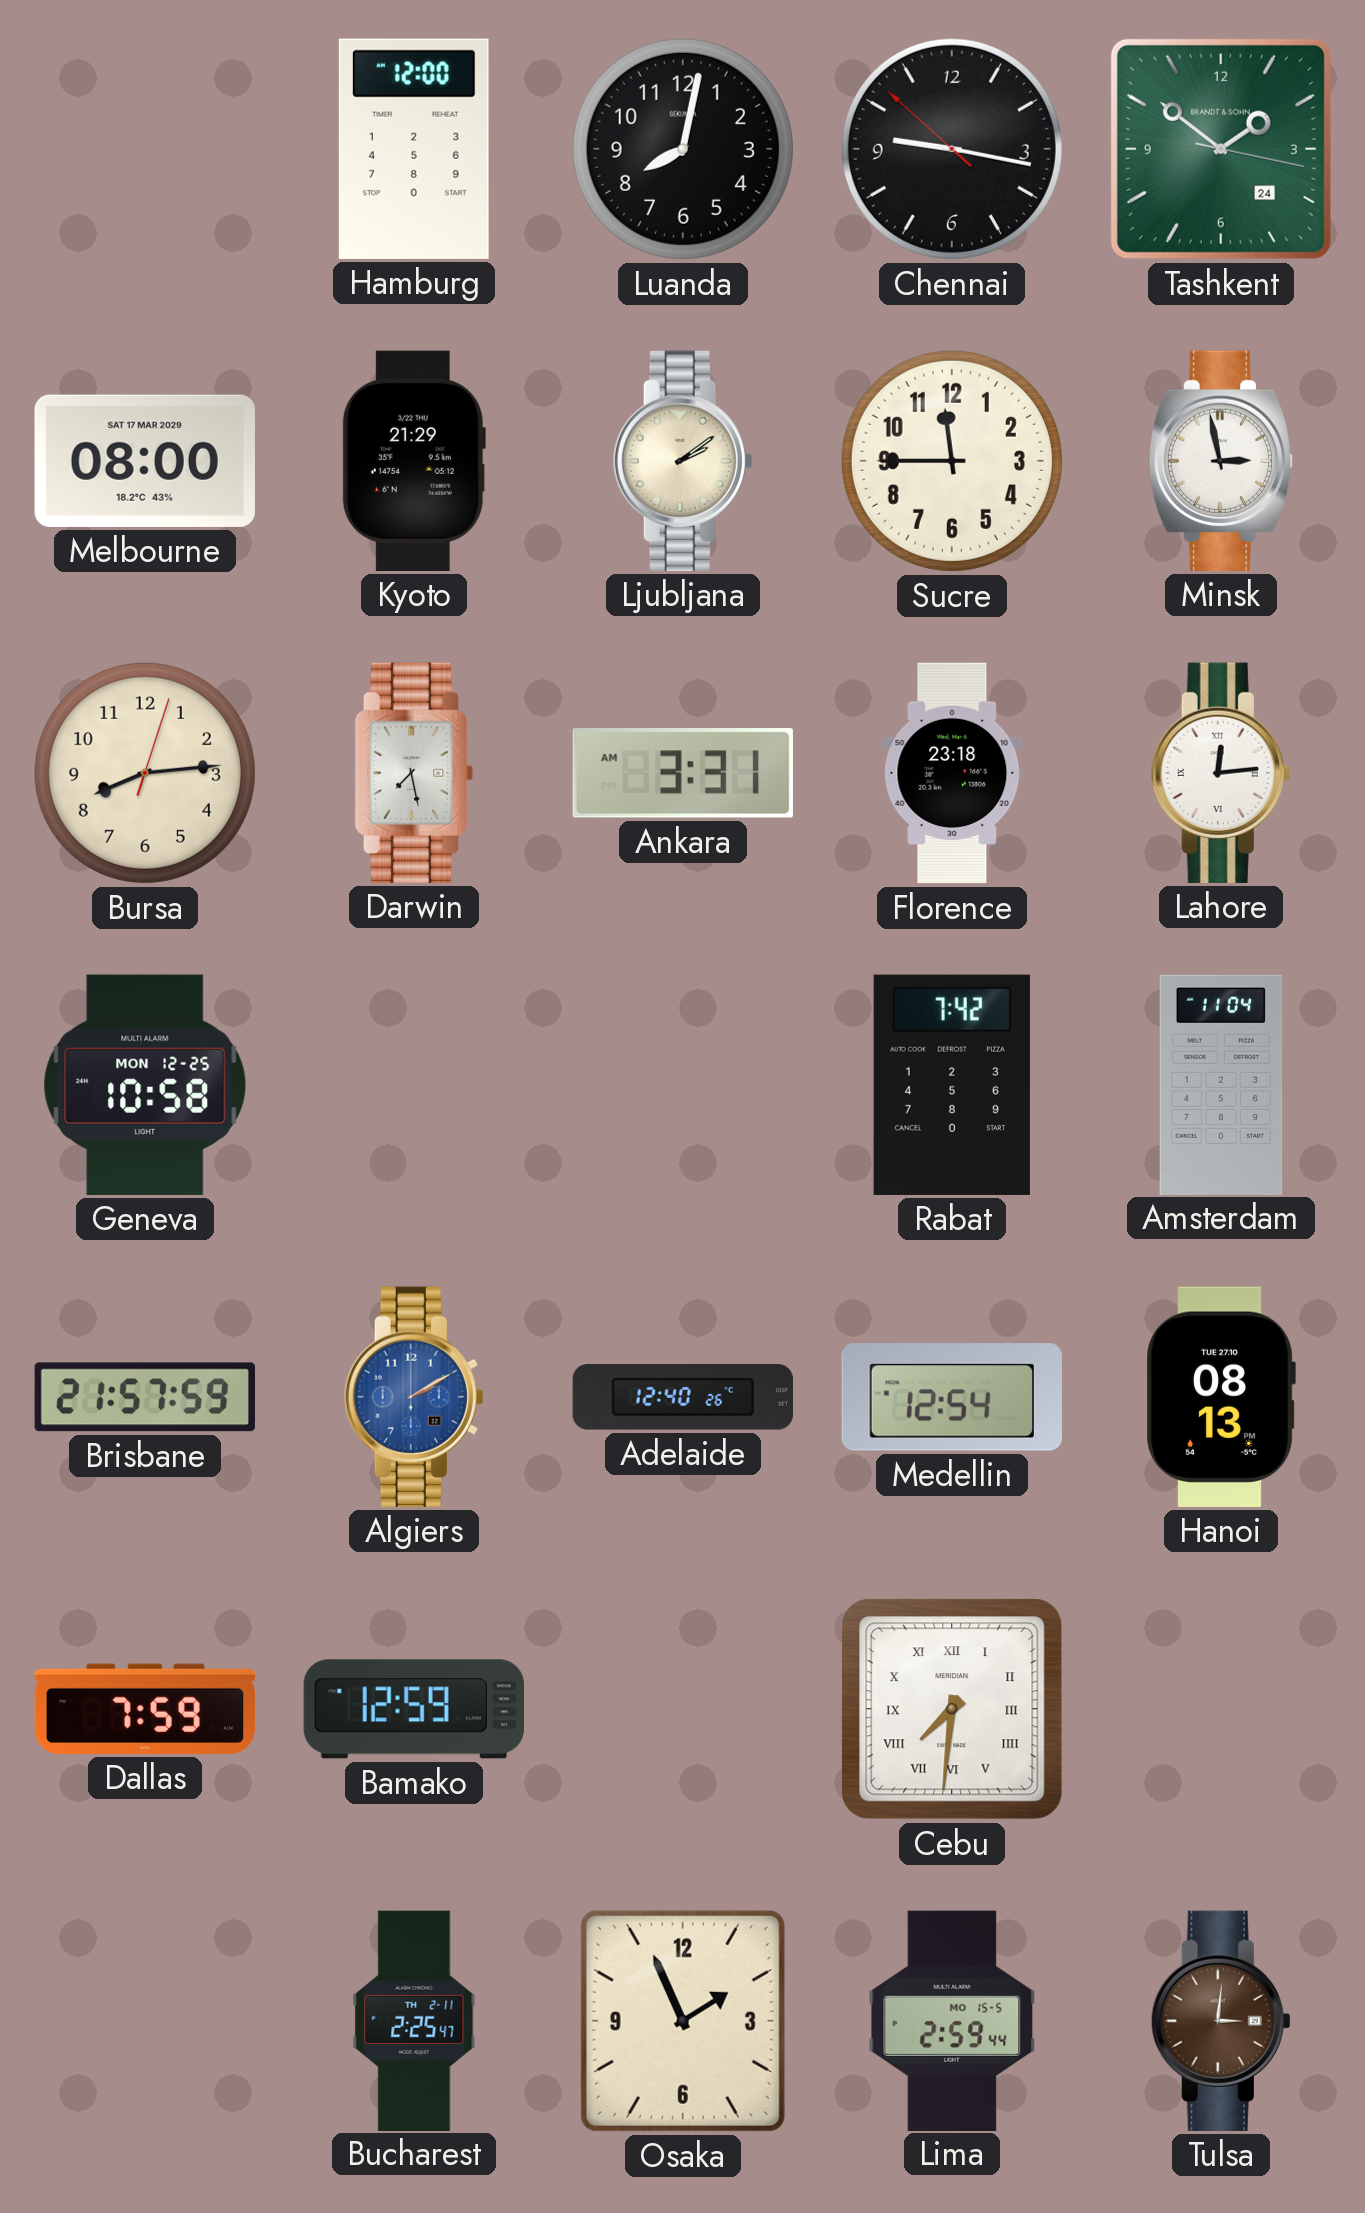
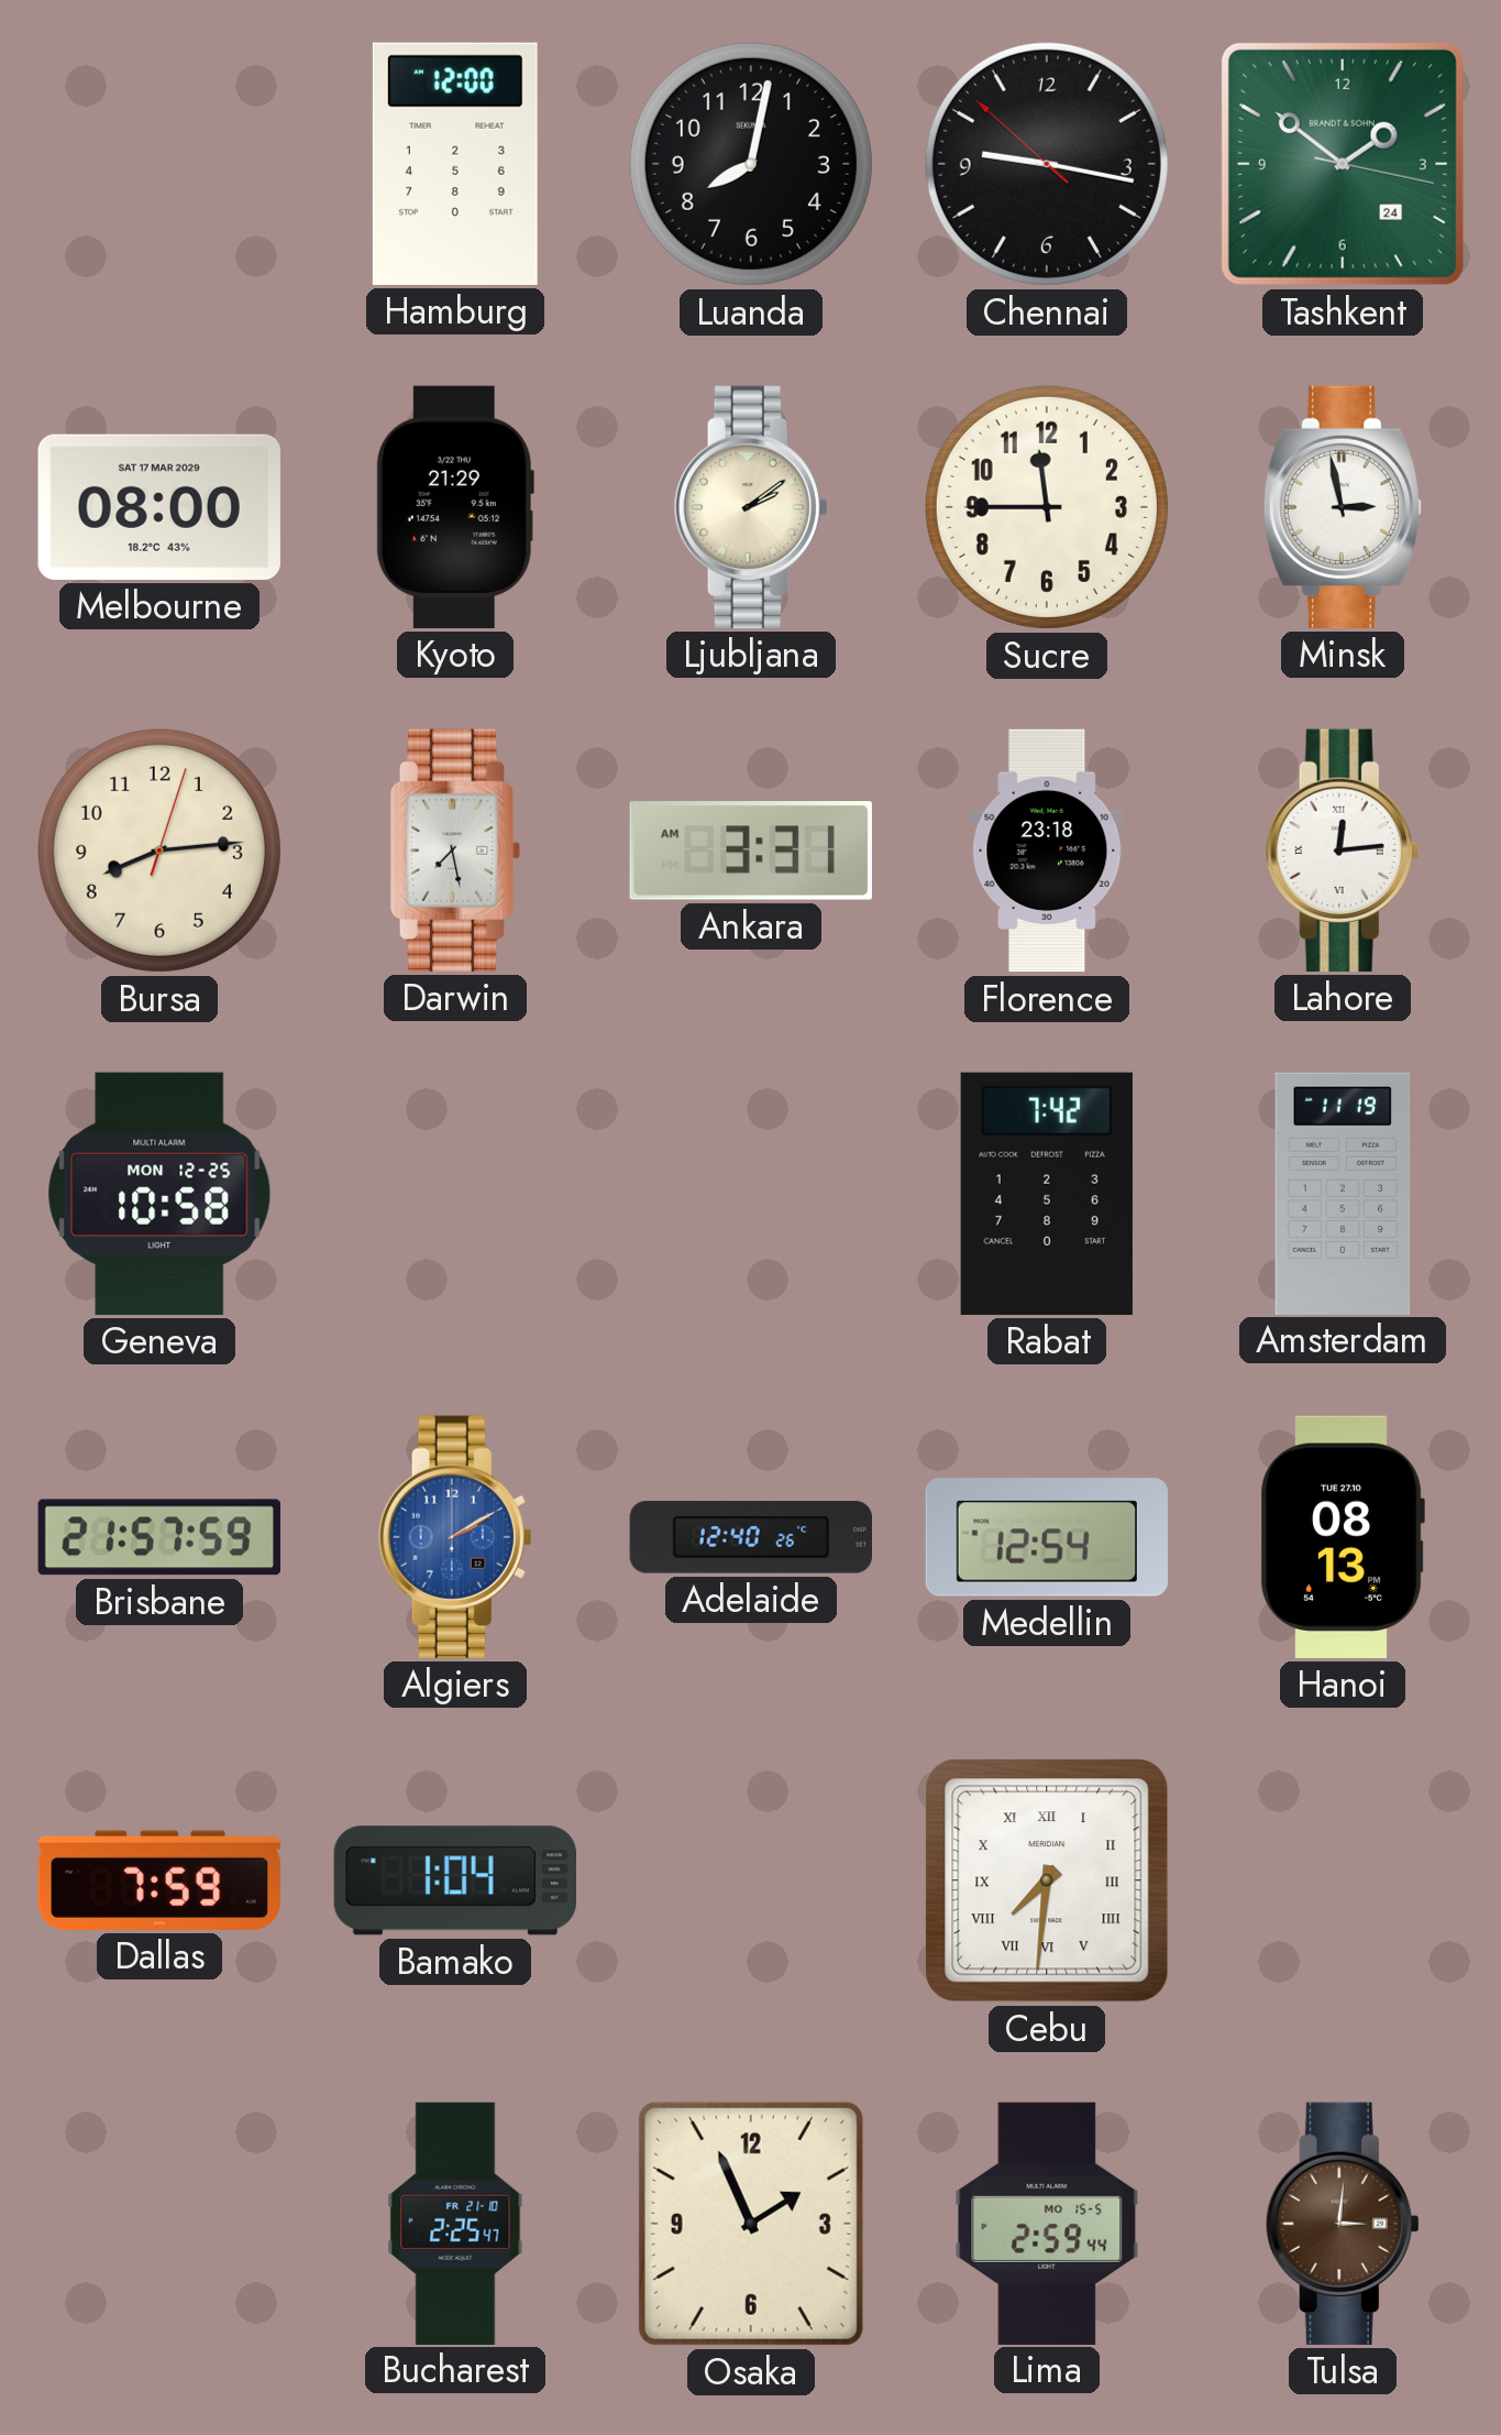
Amsterdam: 11:04 -> 11:19
Bamako: 12:59 -> 1:04
Bucharest date: TH 2-11 -> FR 21-10
